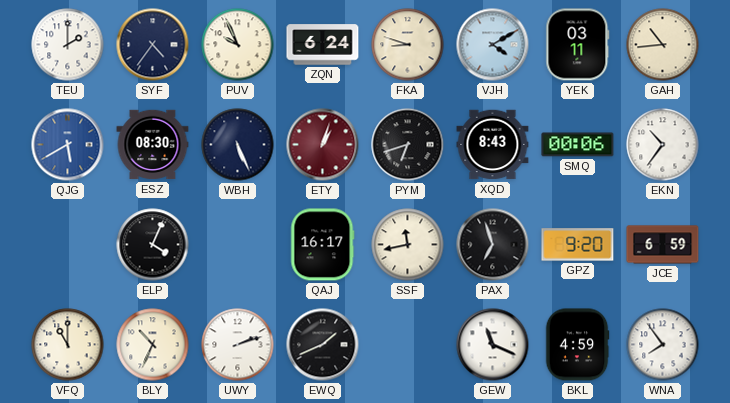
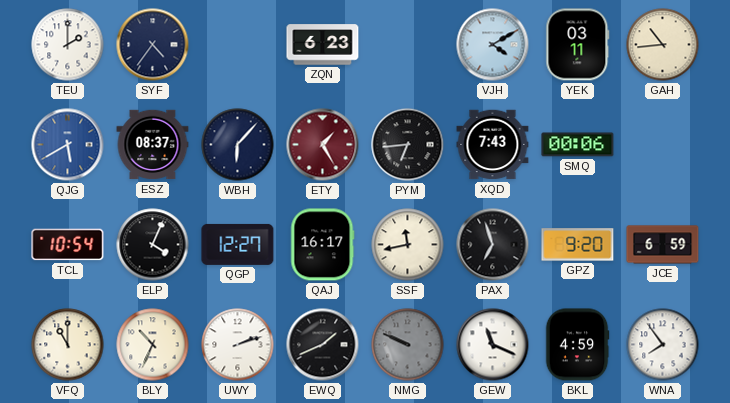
PUV: 9:56 -> none
ZQN: 6:24 -> 6:23
FKA: 8:48 -> none
ESZ: 08:30 -> 08:37
WBH: 5:26 -> 6:07
ETY: 1:03 -> 1:25
PYM: 6:42 -> 6:44
XQD: 8:43 -> 7:43
EKN: 10:36 -> none
TCL: none -> 10:54
QGP: none -> 12:27
NMG: none -> 9:49
